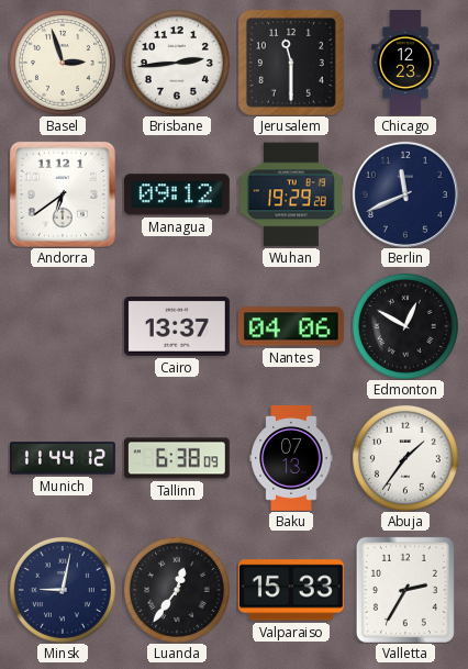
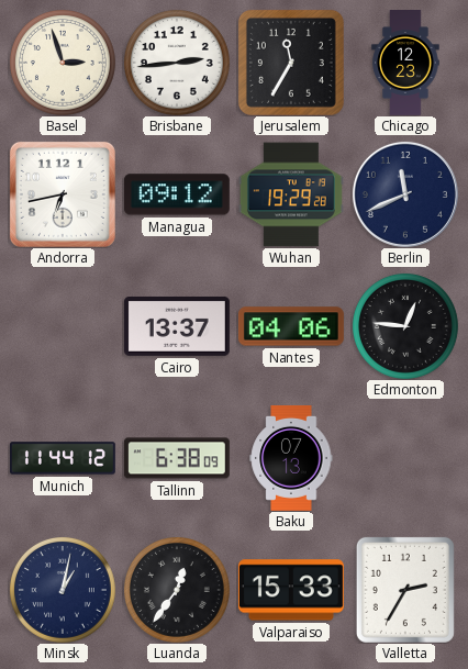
Jerusalem: 11:30 -> 11:35
Andorra: 6:39 -> 6:43
Edmonton: 12:50 -> 12:46
Abuja: 1:36 -> none
Minsk: 9:02 -> 1:02
